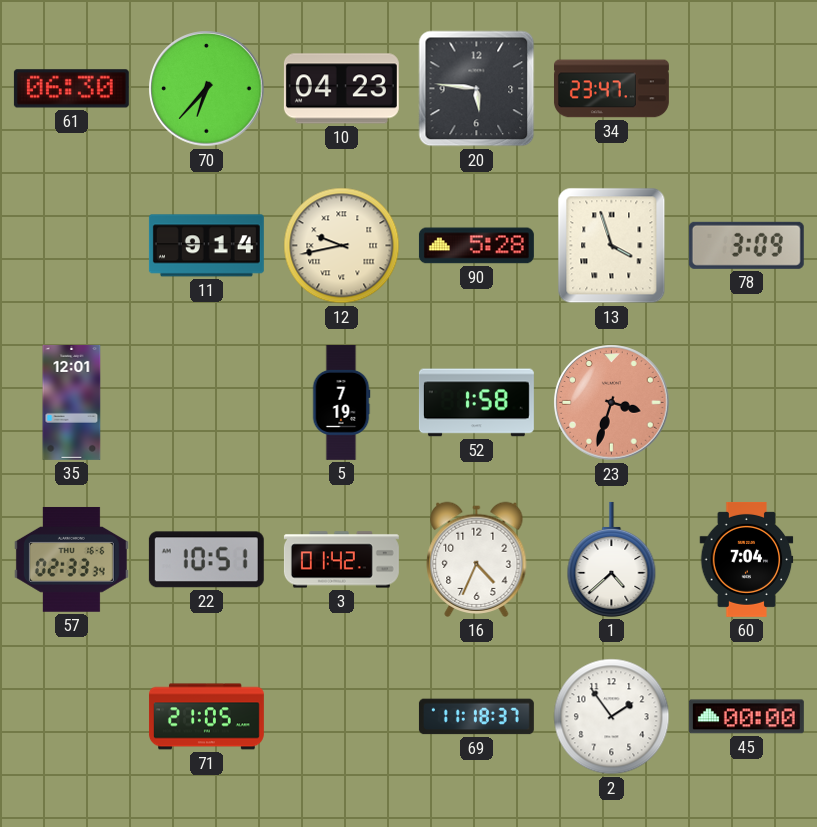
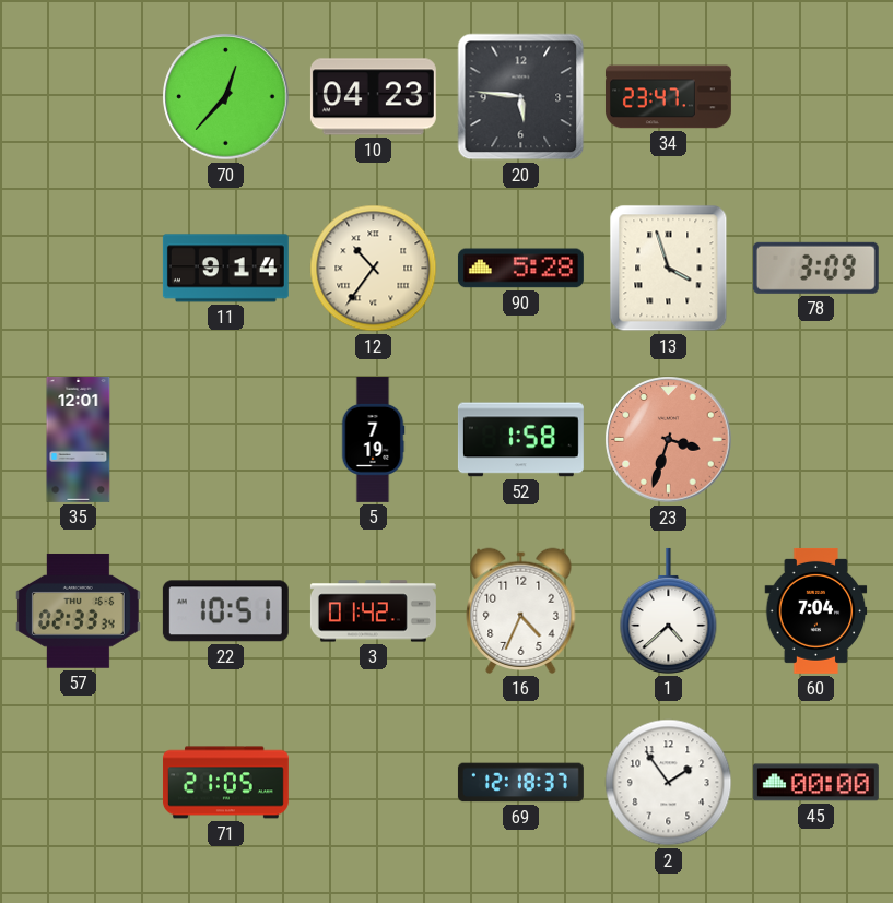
61: 06:30 -> none
70: 6:37 -> 12:37
12: 9:43 -> 10:36
69: 11:18 -> 12:18
